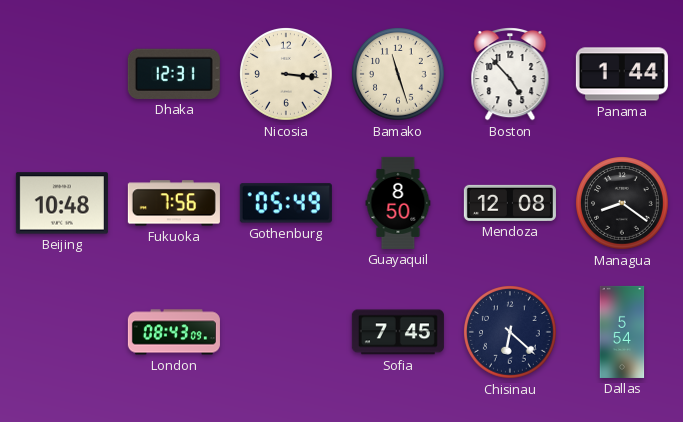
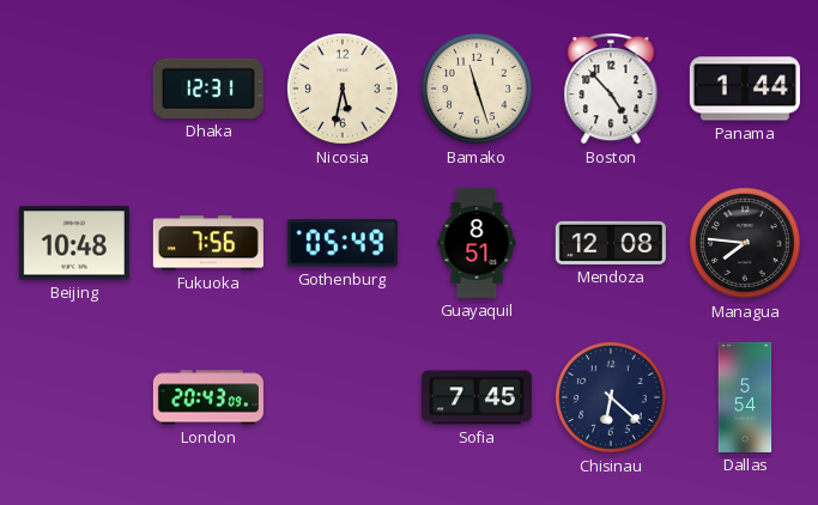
Nicosia: 3:16 -> 5:32
Guayaquil: 8:50 -> 8:51
Managua: 8:21 -> 7:46
London: 08:43 -> 20:43
